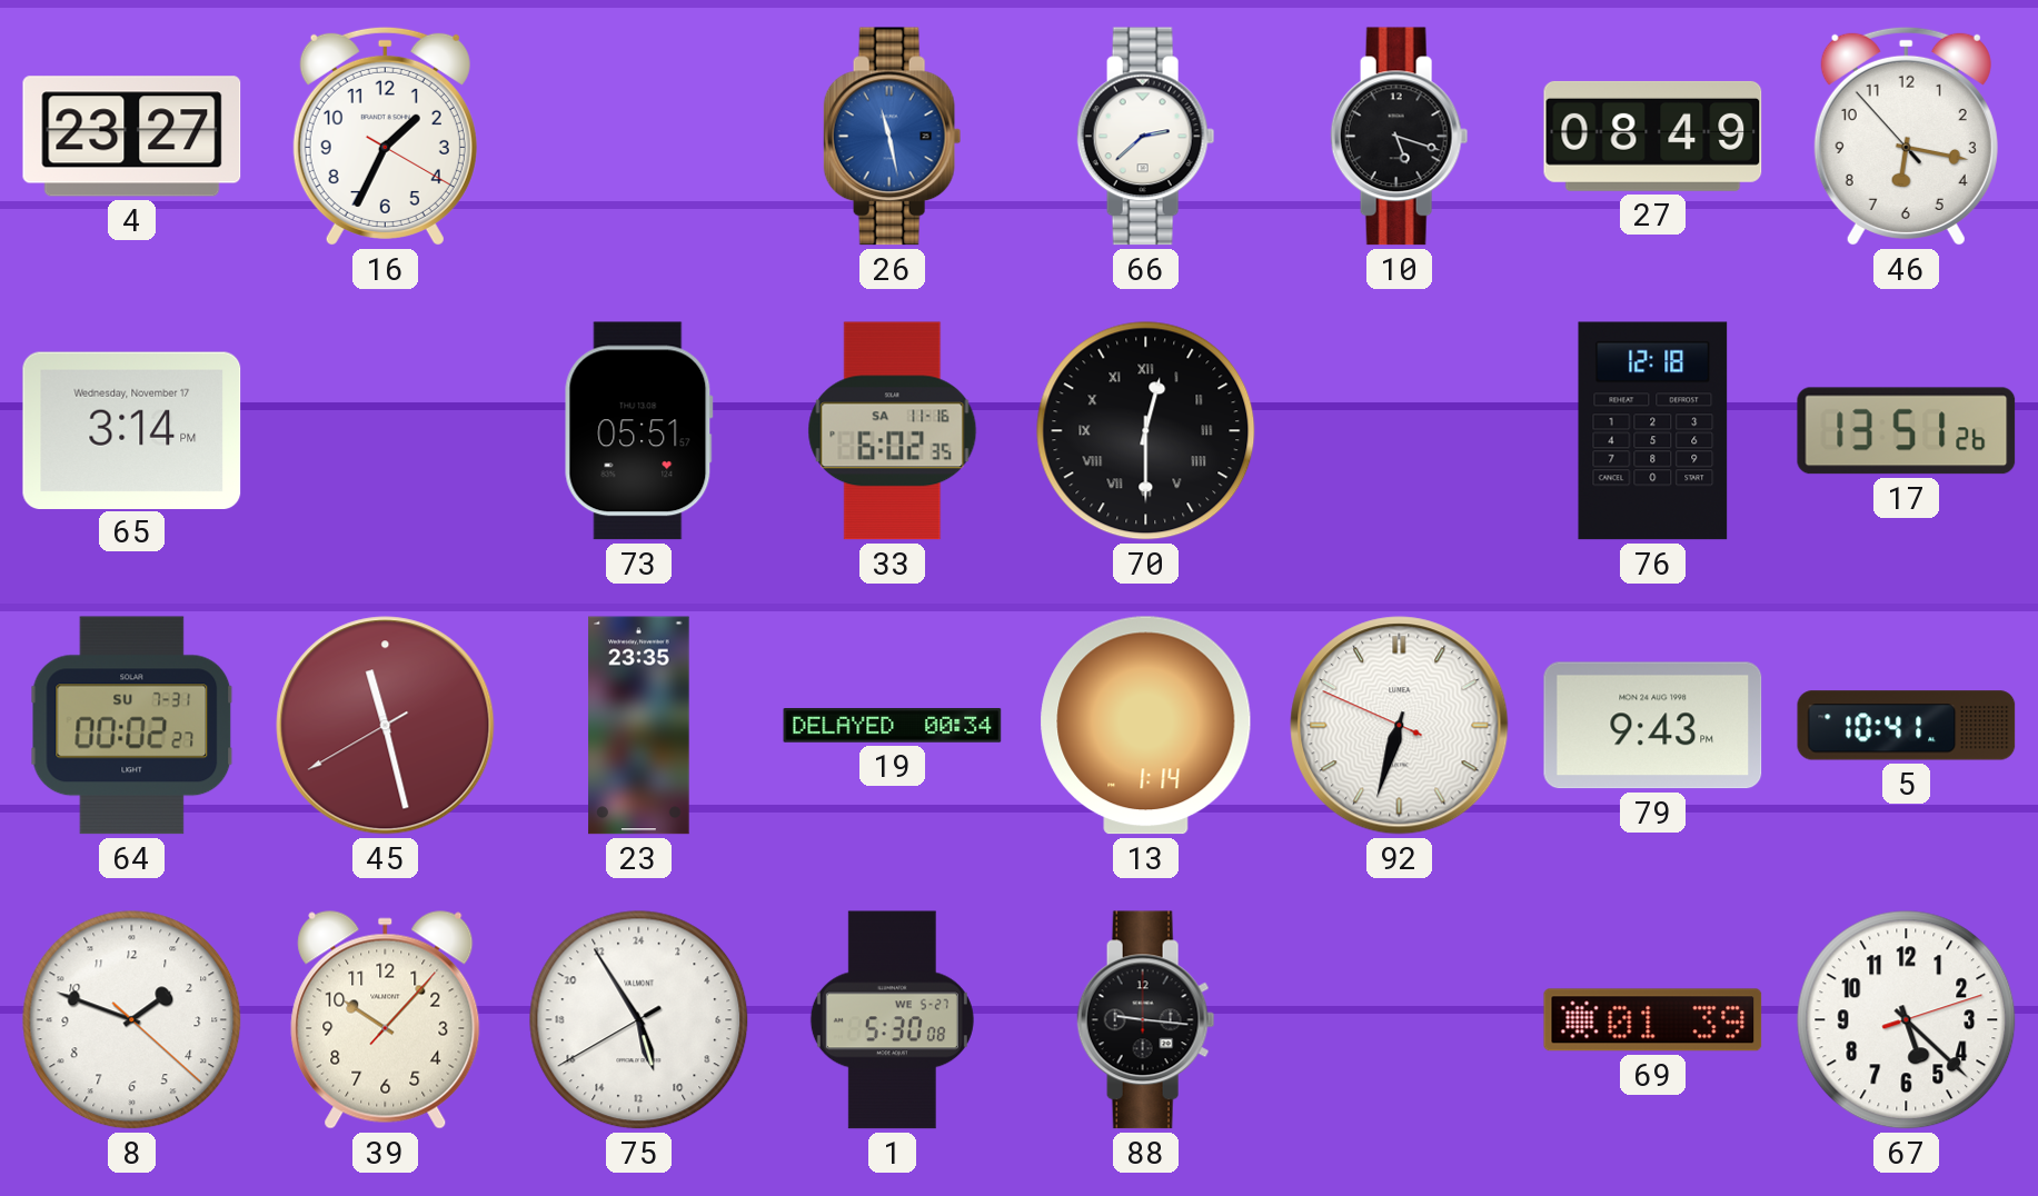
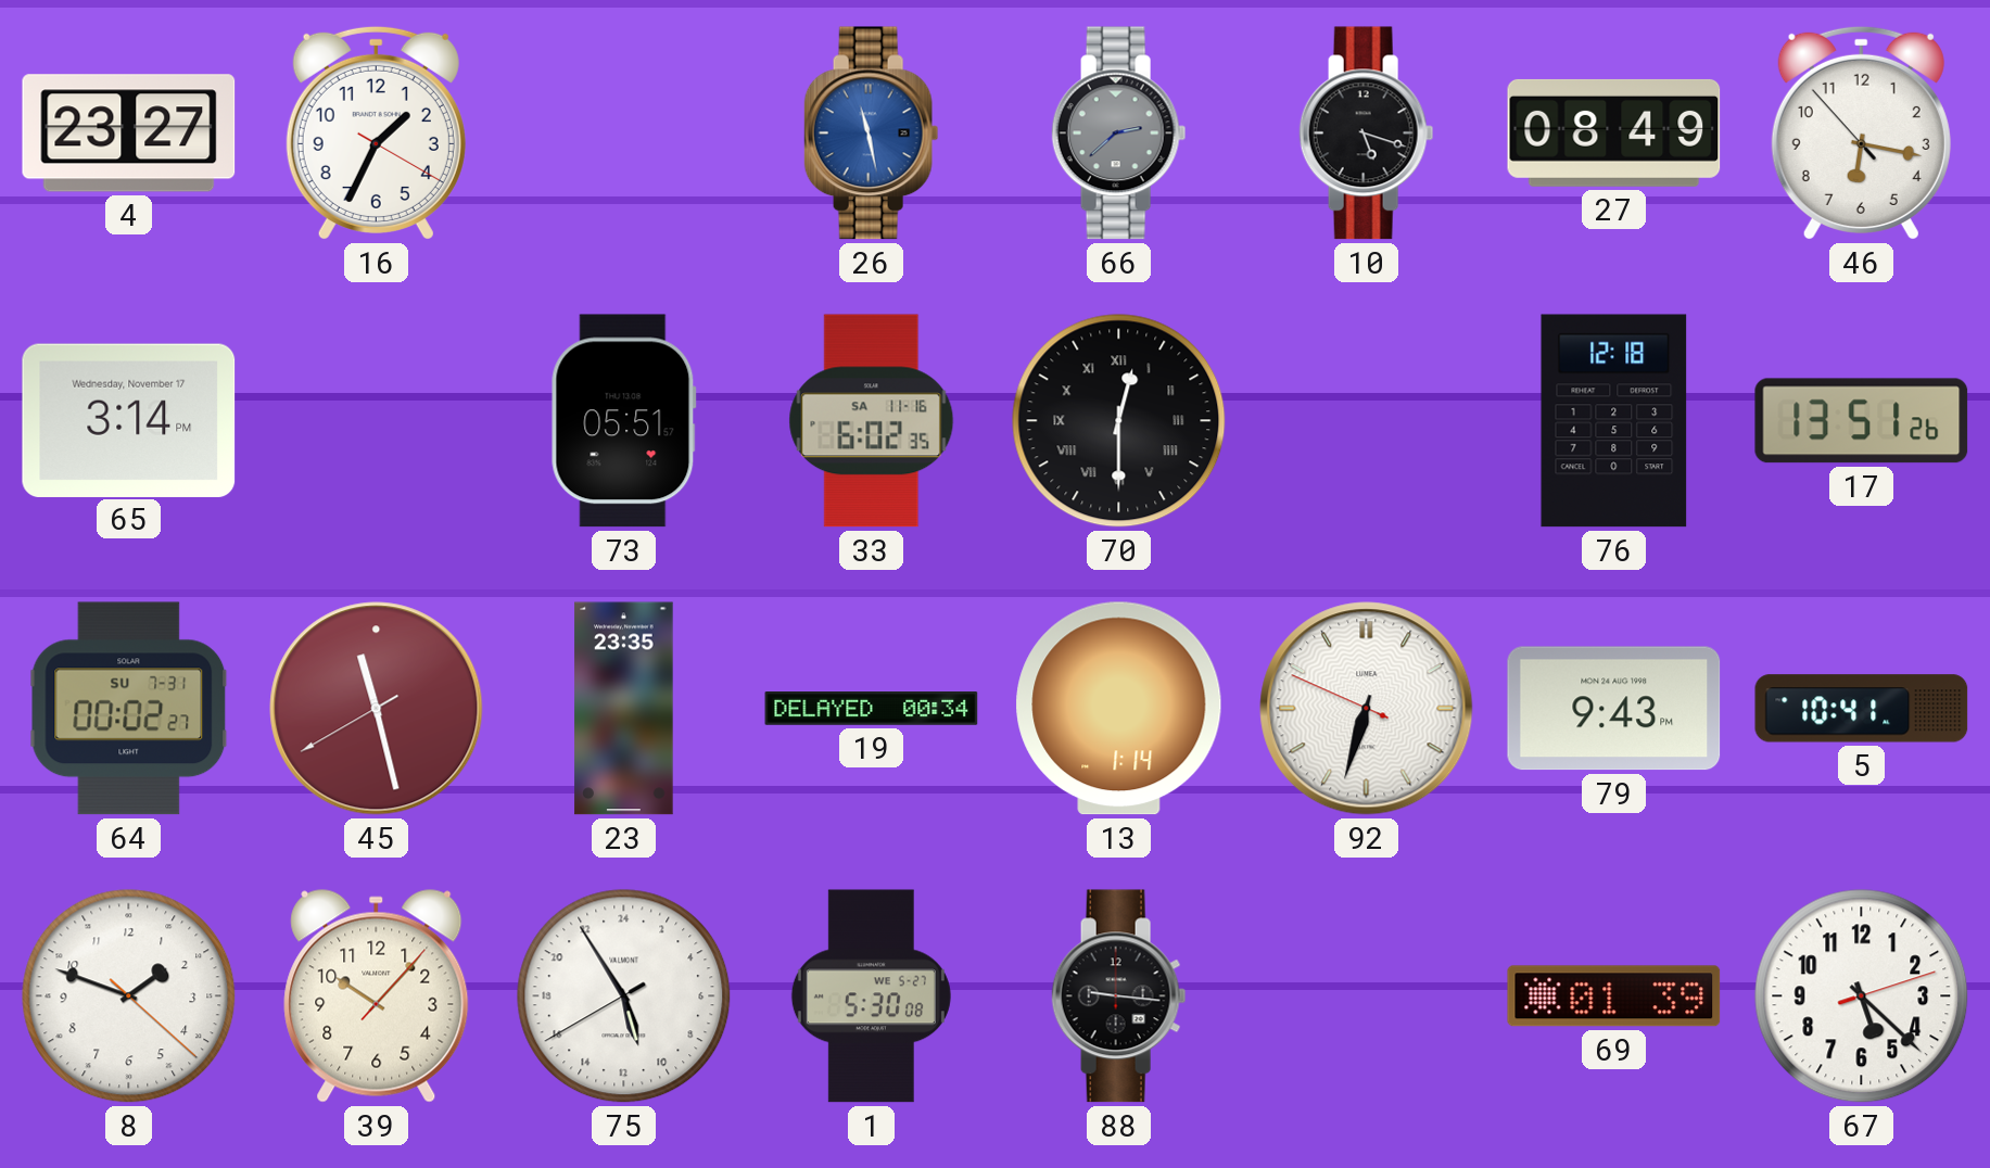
66 dial: white -> grey
